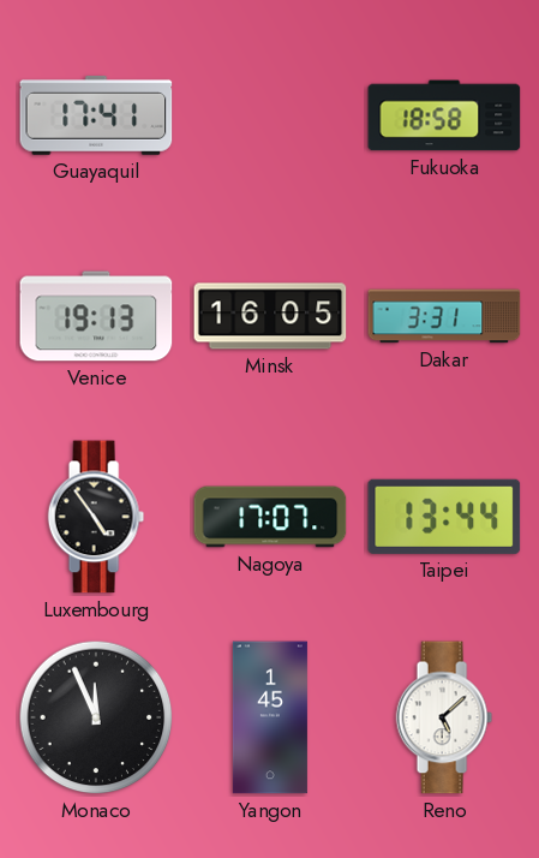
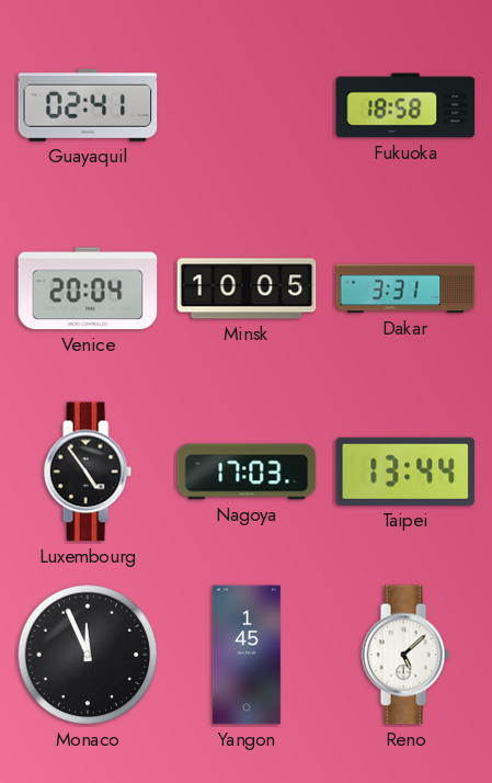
Guayaquil: 17:41 -> 02:41
Venice: 19:13 -> 20:04
Minsk: 16:05 -> 10:05
Nagoya: 17:07 -> 17:03
